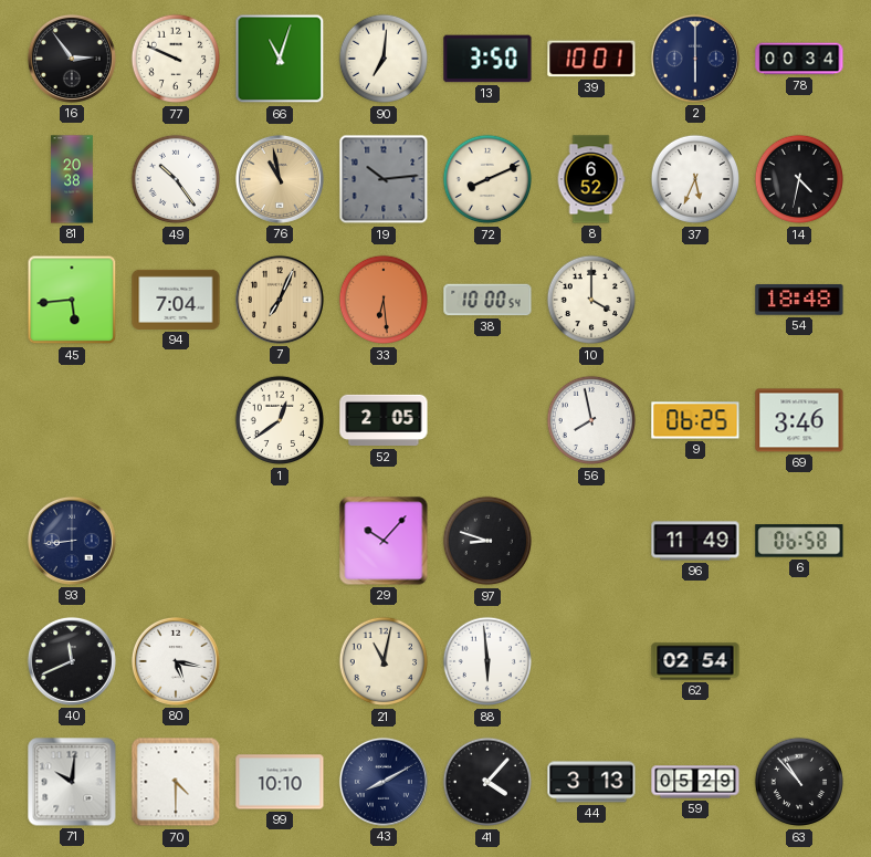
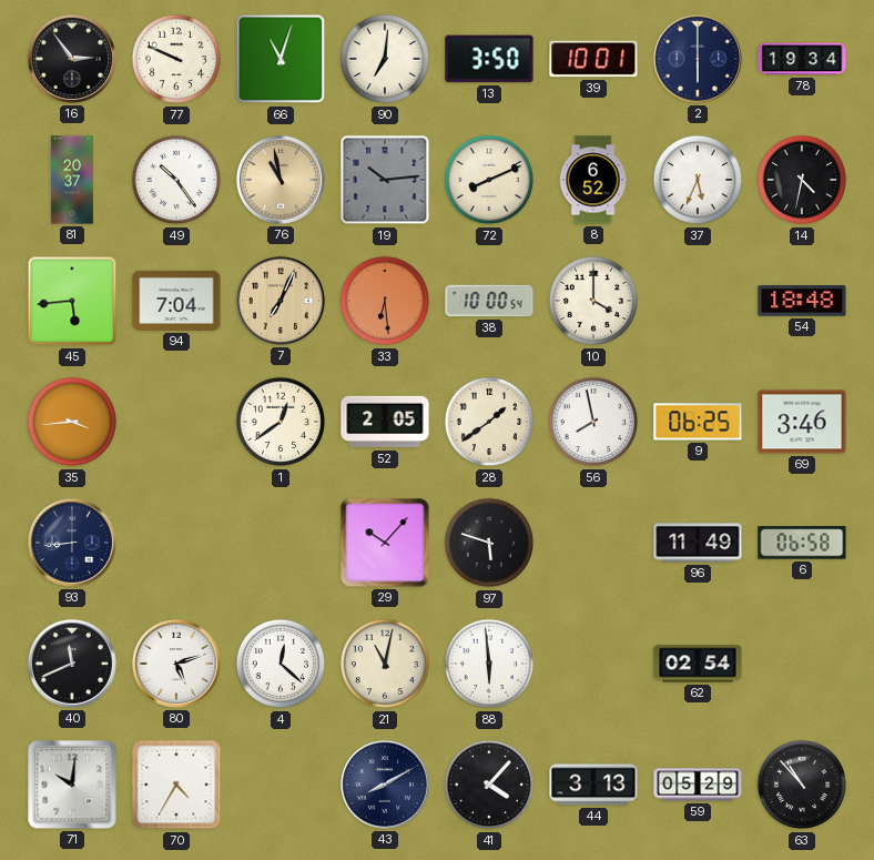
78: 00:34 -> 19:34
81: 20:38 -> 20:37
35: none -> 3:44
28: none -> 1:39
97: 8:48 -> 5:48
80: 5:17 -> 5:12
4: none -> 12:22
70: 4:30 -> 4:35
99: 10:10 -> none
